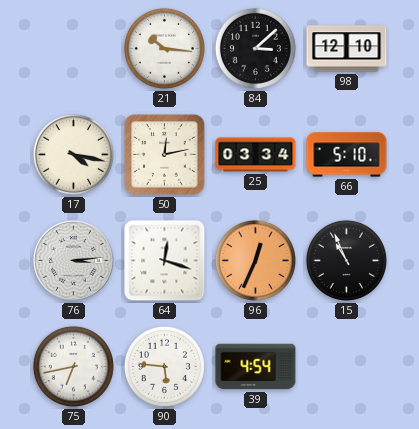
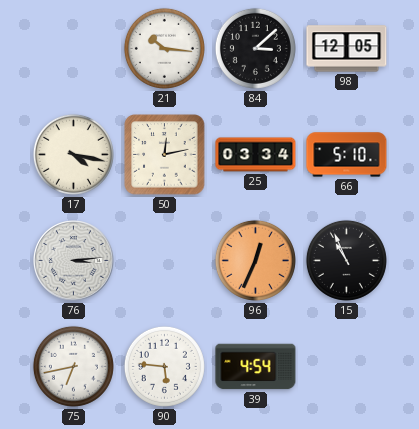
98: 12:10 -> 12:05
64: 12:18 -> none
